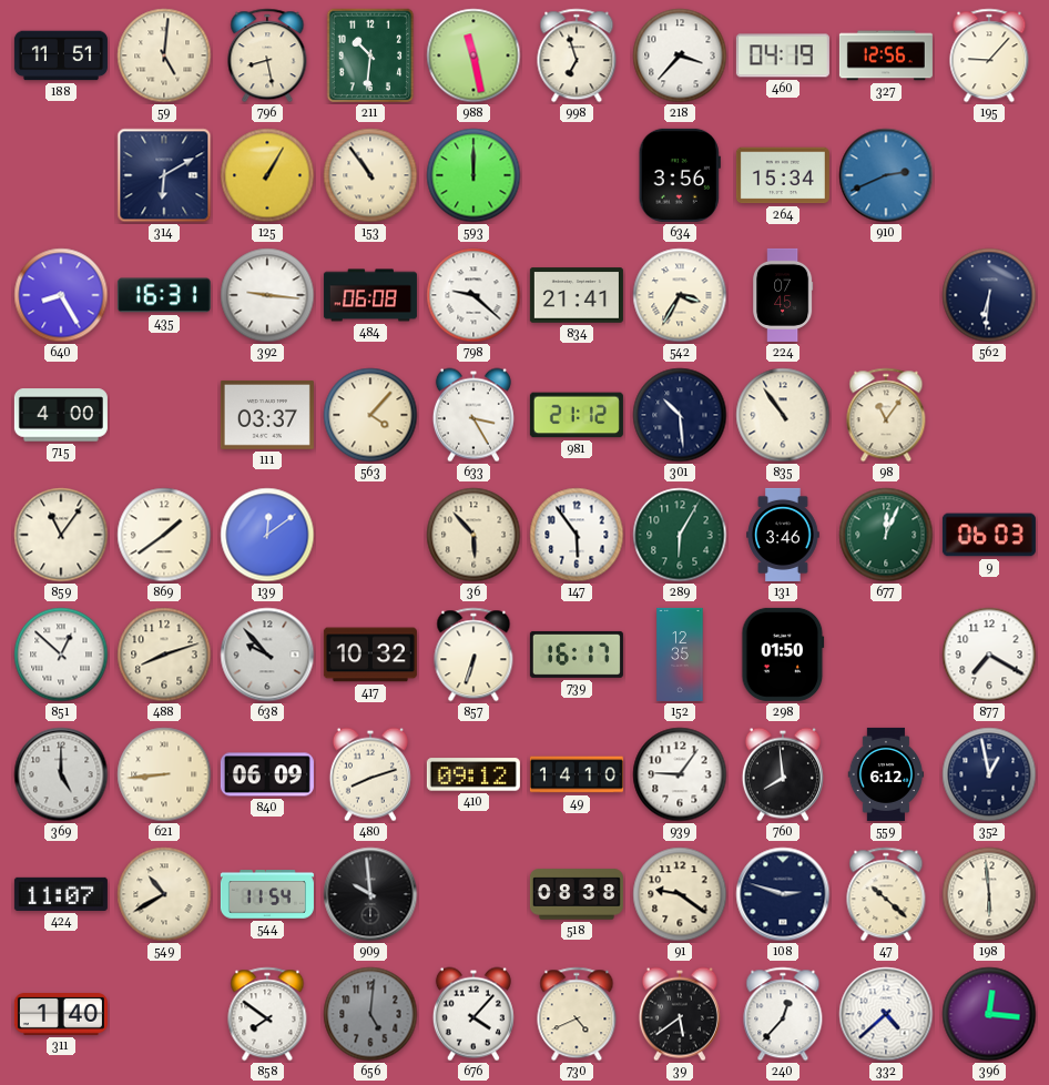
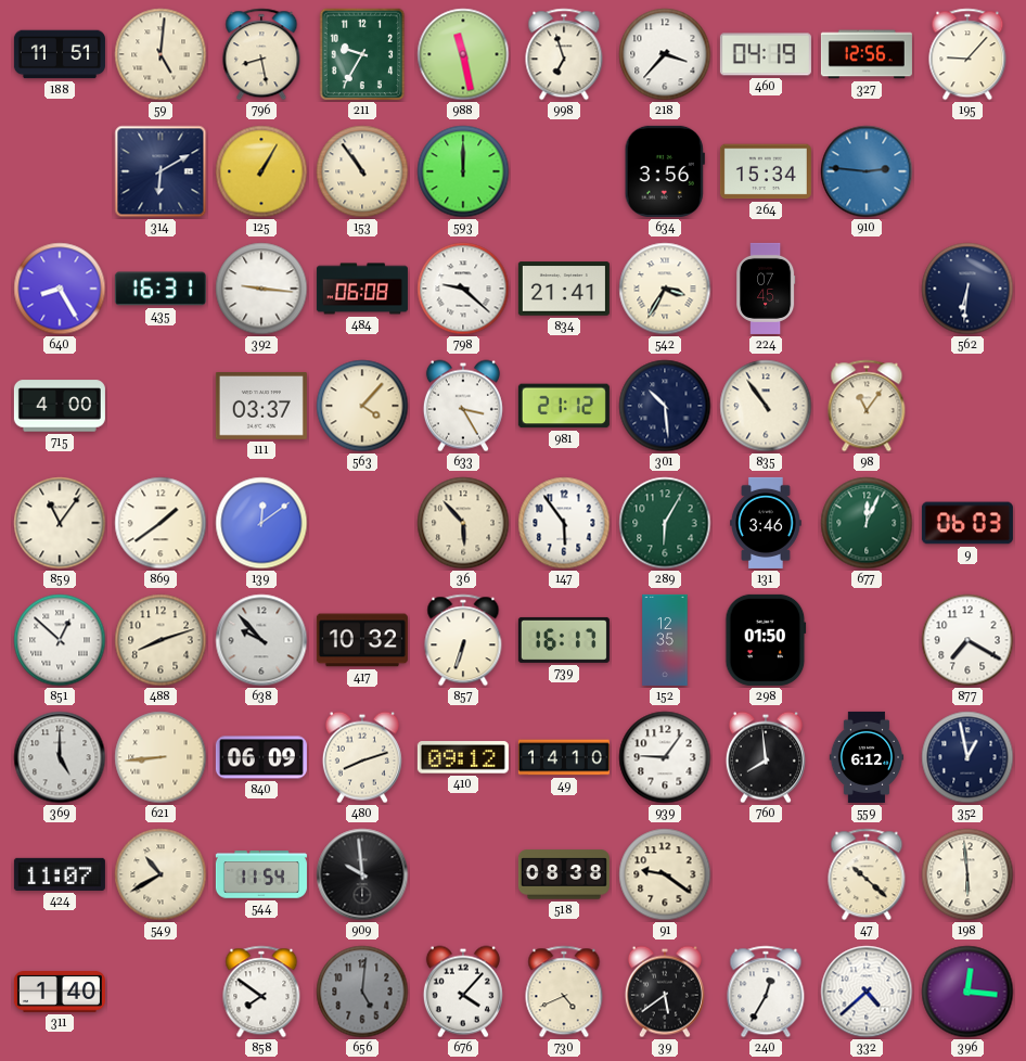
211: 10:31 -> 9:35
910: 2:41 -> 2:46
108: 2:48 -> none
240: 12:37 -> 12:35
